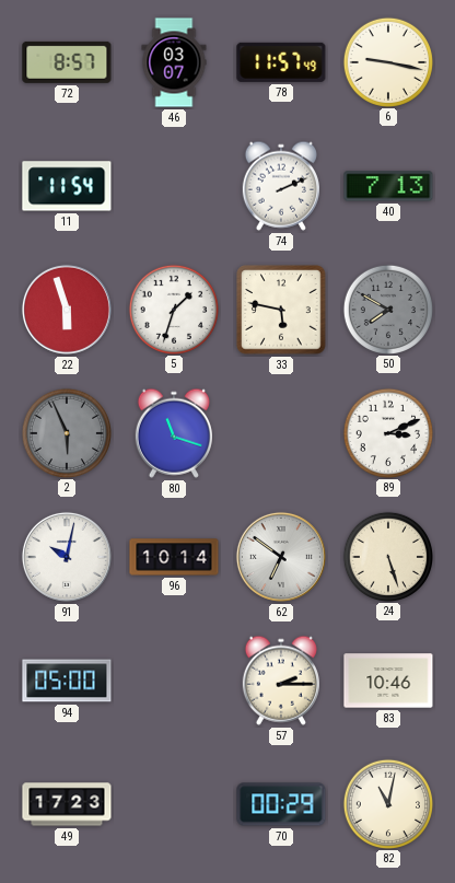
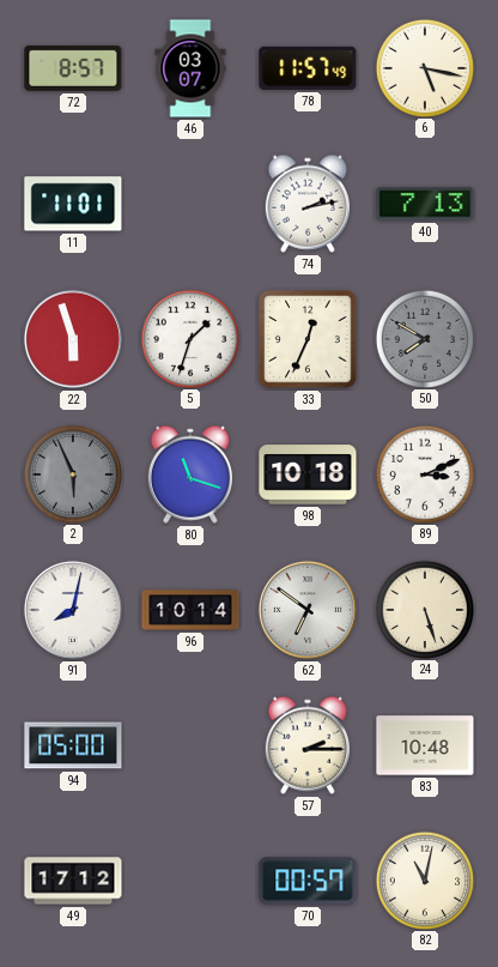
6: 9:17 -> 5:17
11: 11:54 -> 11:01
74: 2:11 -> 2:13
33: 5:47 -> 12:34
98: none -> 10:18
91: 10:02 -> 8:02
83: 10:46 -> 10:48
49: 17:23 -> 17:12
70: 00:29 -> 00:57
